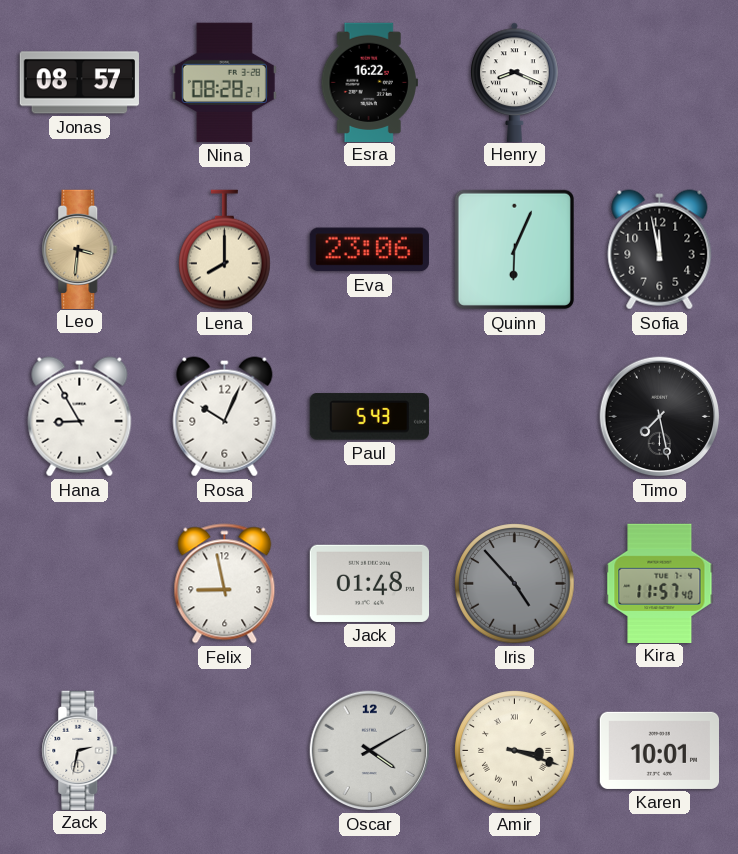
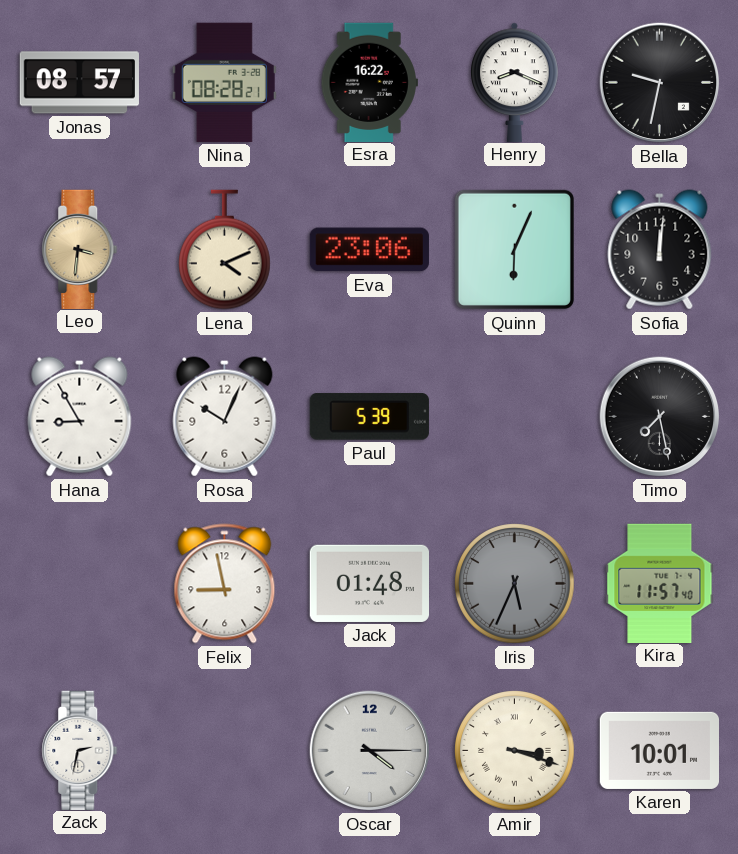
Bella: none -> 9:32
Lena: 8:00 -> 4:11
Sofia: 11:58 -> 12:01
Paul: 5:43 -> 5:39
Iris: 4:53 -> 5:34
Oscar: 4:10 -> 4:15
